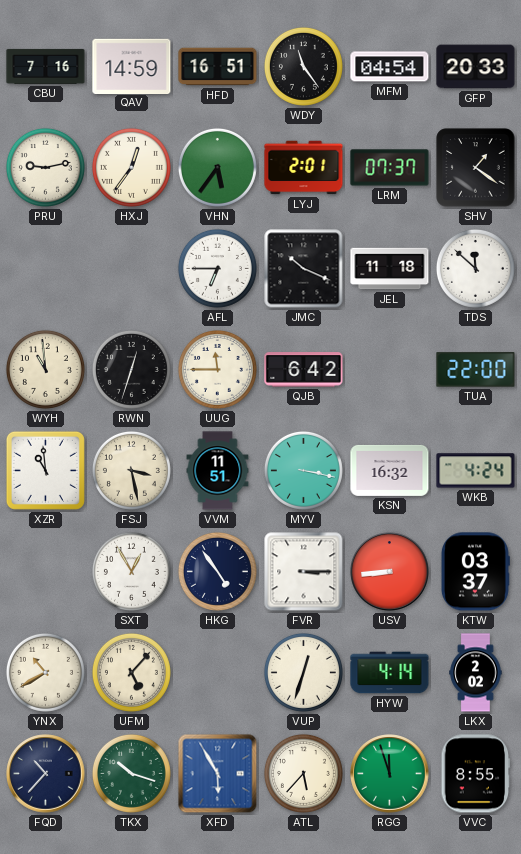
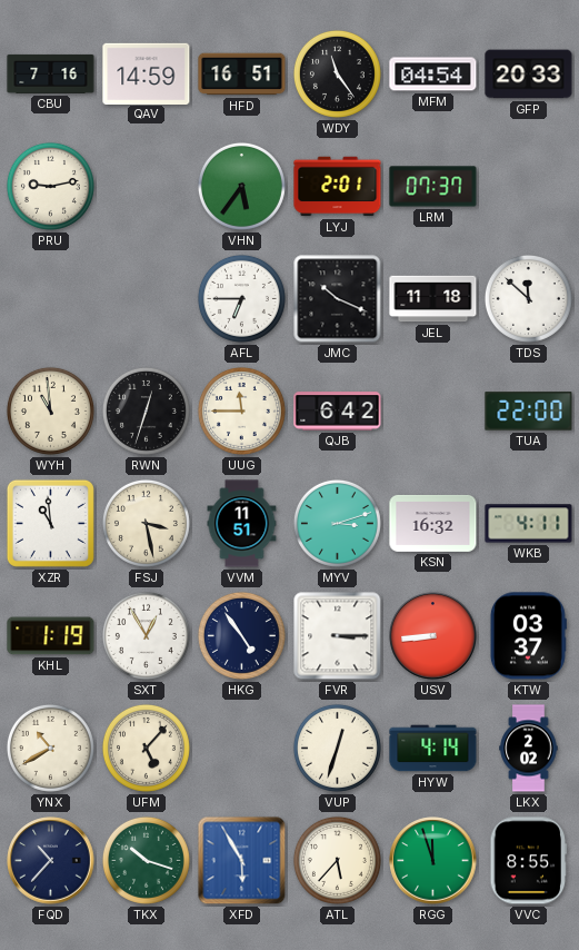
HXJ: 12:36 -> none
SHV: 1:21 -> none
MYV: 3:17 -> 3:12
WKB: 4:24 -> 4:11
KHL: none -> 1:19
